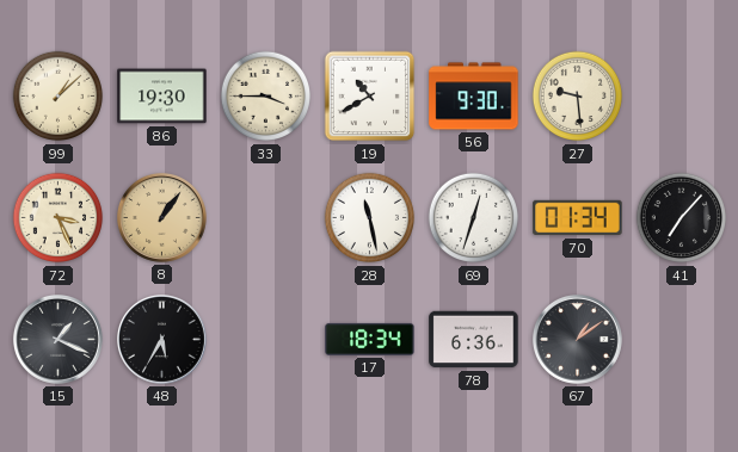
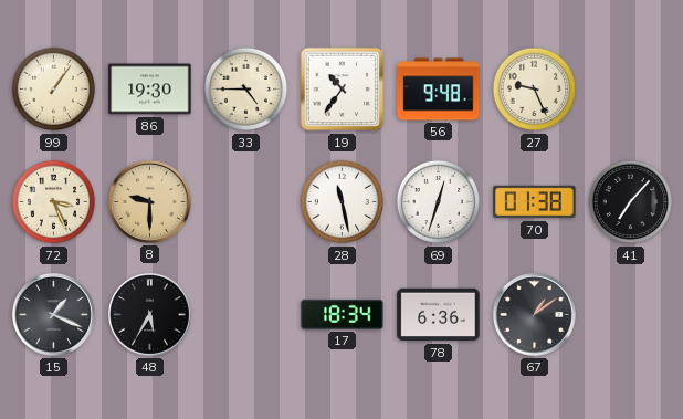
99: 1:08 -> 1:06
33: 3:45 -> 4:45
19: 10:40 -> 10:36
56: 9:30 -> 9:48
27: 9:29 -> 9:26
8: 1:06 -> 9:30
70: 01:34 -> 01:38
